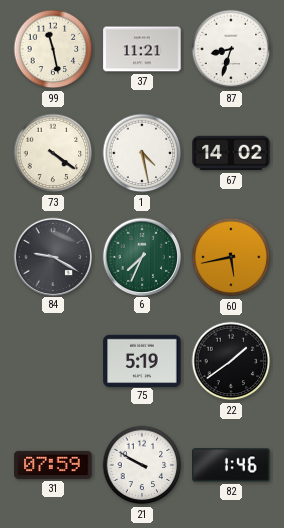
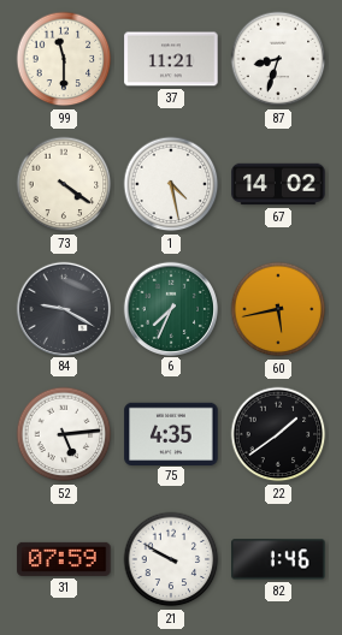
99: 11:28 -> 11:30
52: none -> 5:14
75: 5:19 -> 4:35
